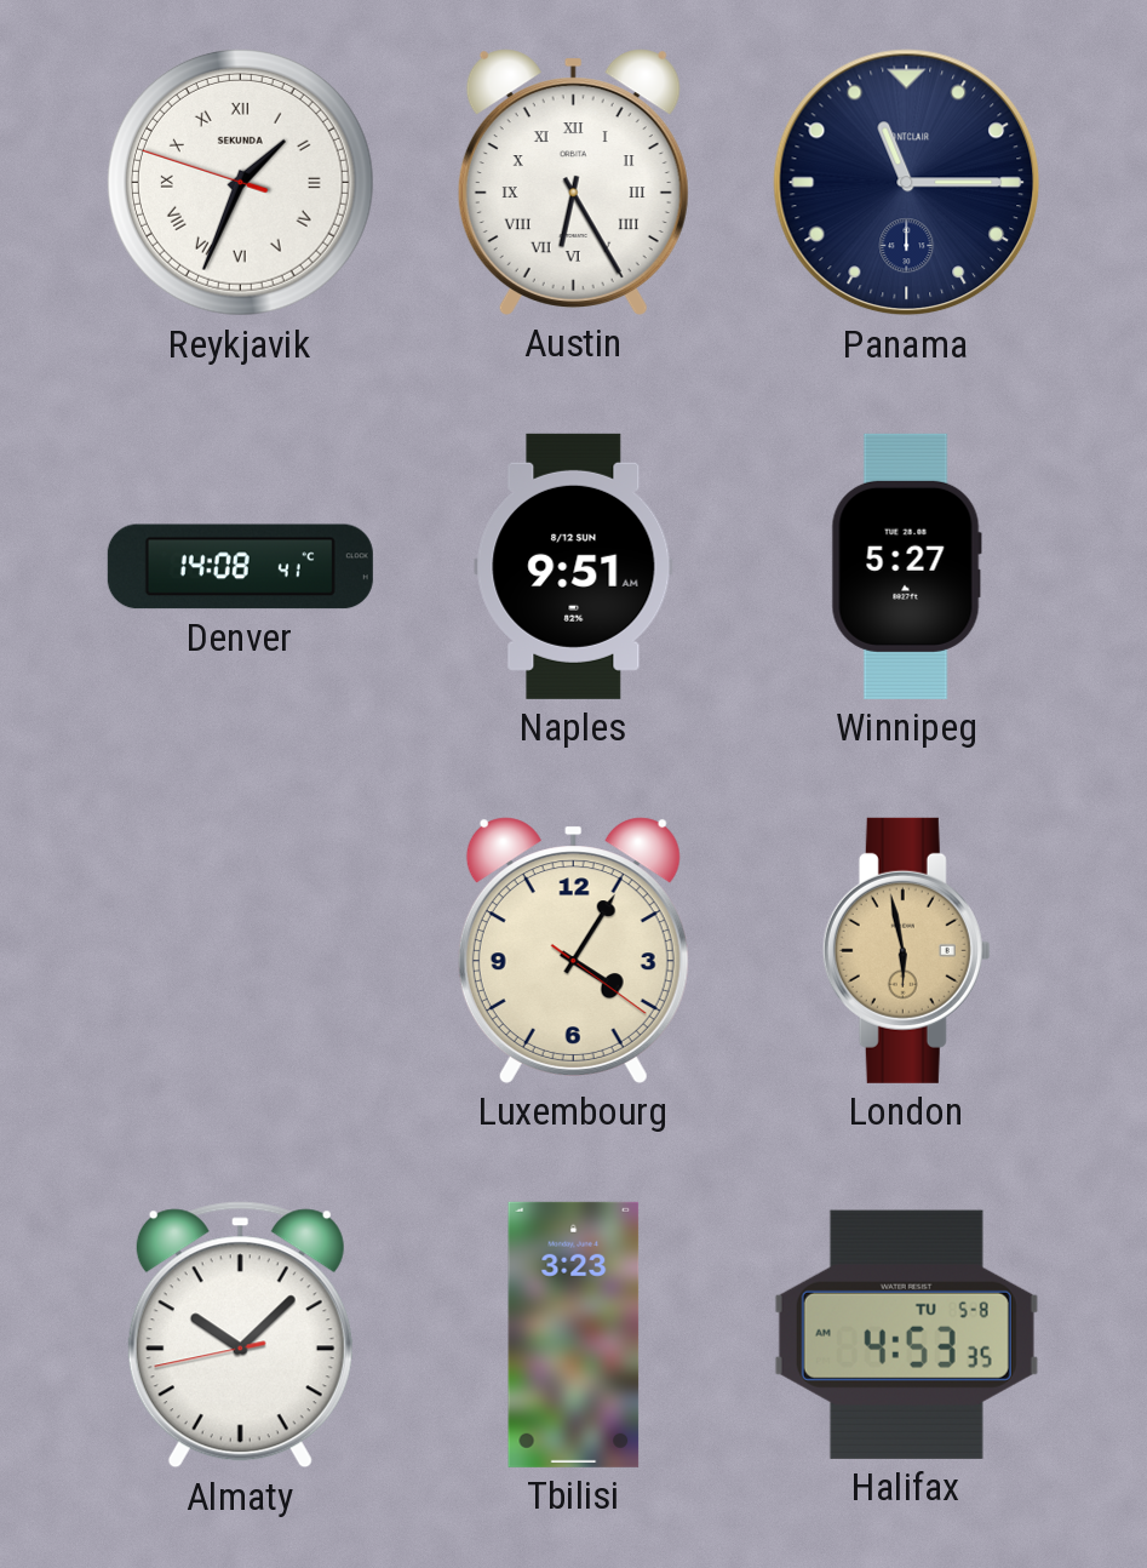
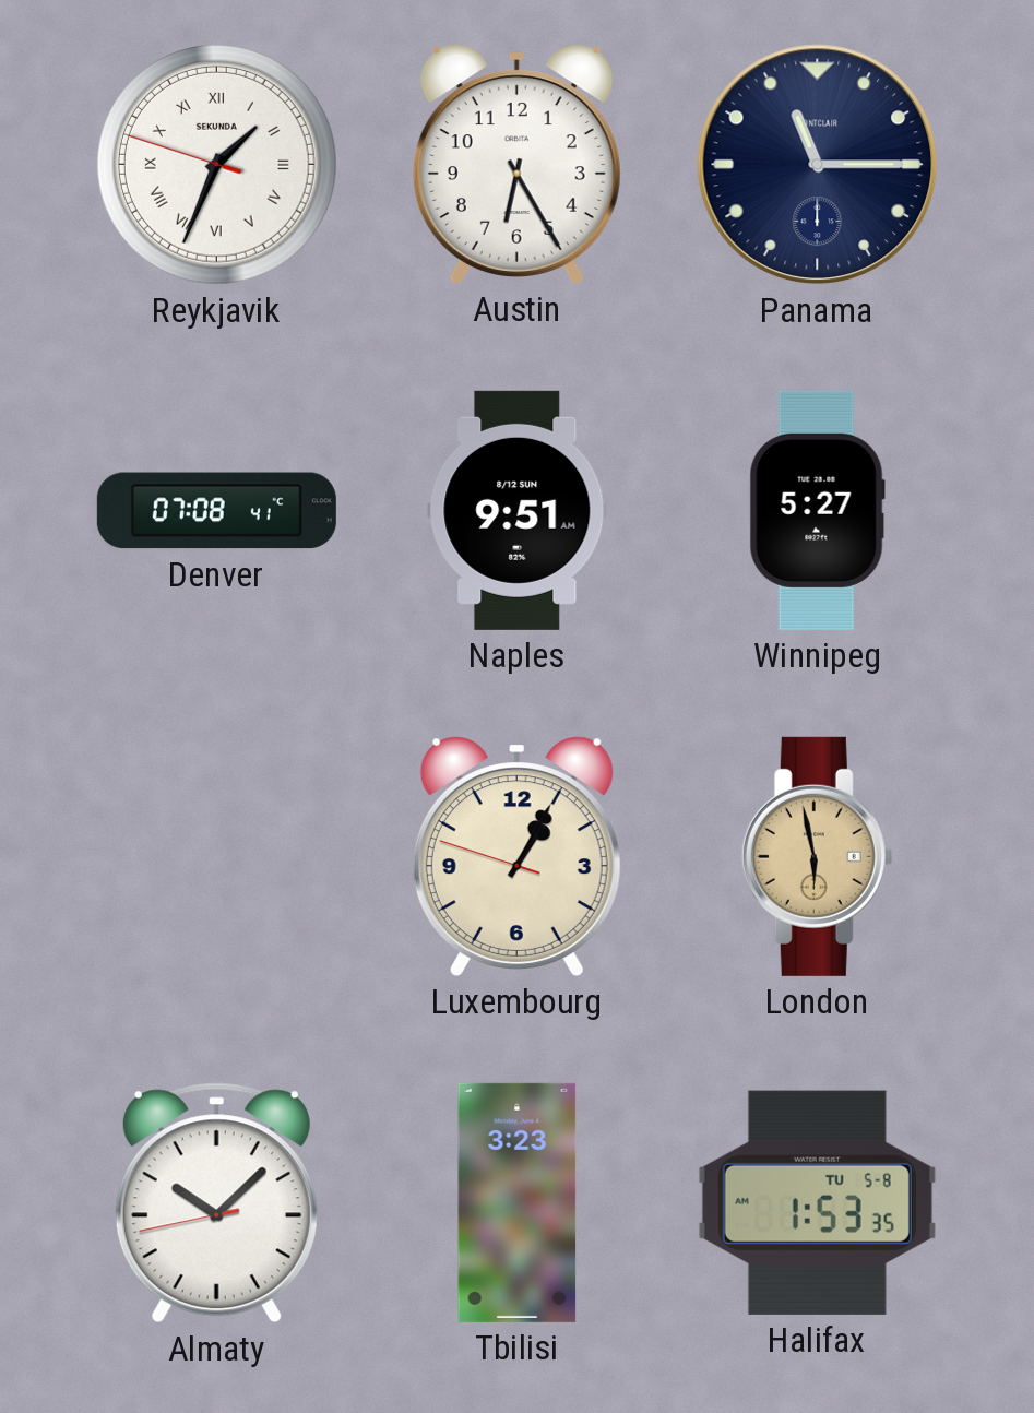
Austin numerals: Roman -> Arabic
Denver: 14:08 -> 07:08
Luxembourg: 4:05 -> 1:04
Halifax: 4:53 -> 1:53
